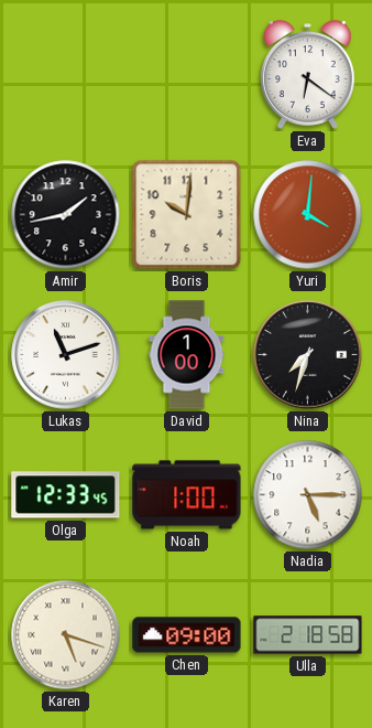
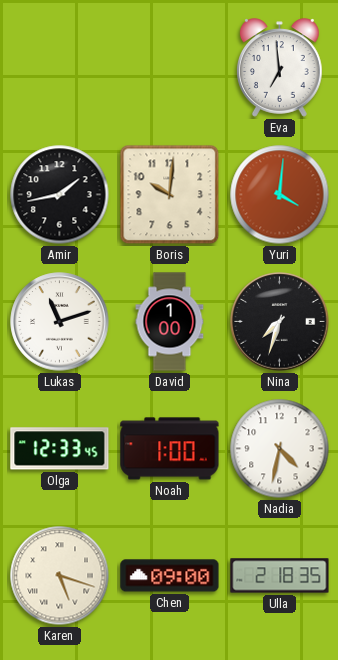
Eva: 6:21 -> 6:59
Nadia: 5:15 -> 4:32
Ulla: 2:18:58 -> 2:18:35
